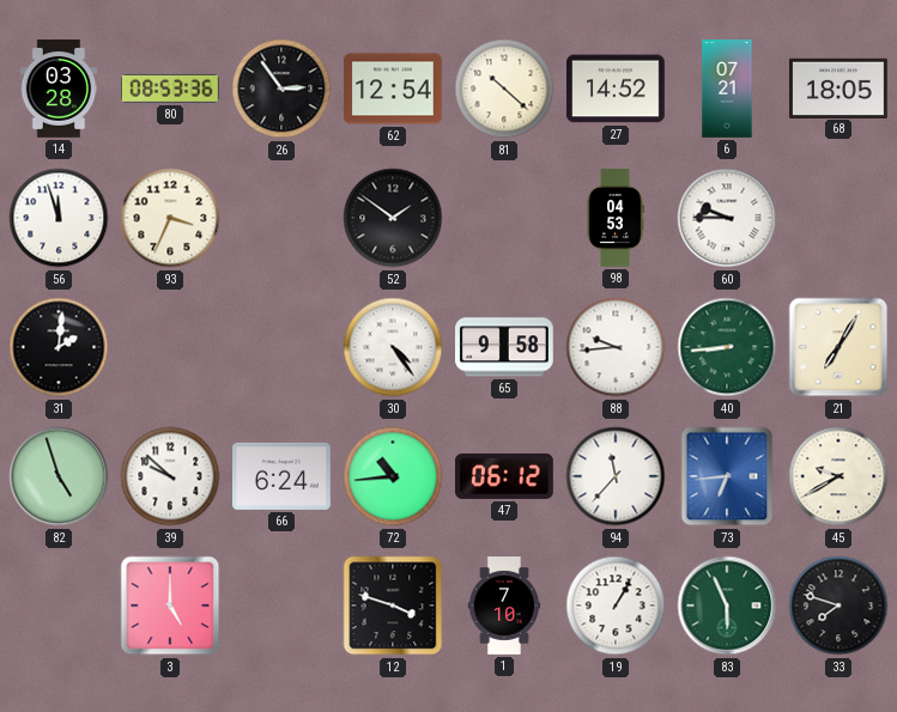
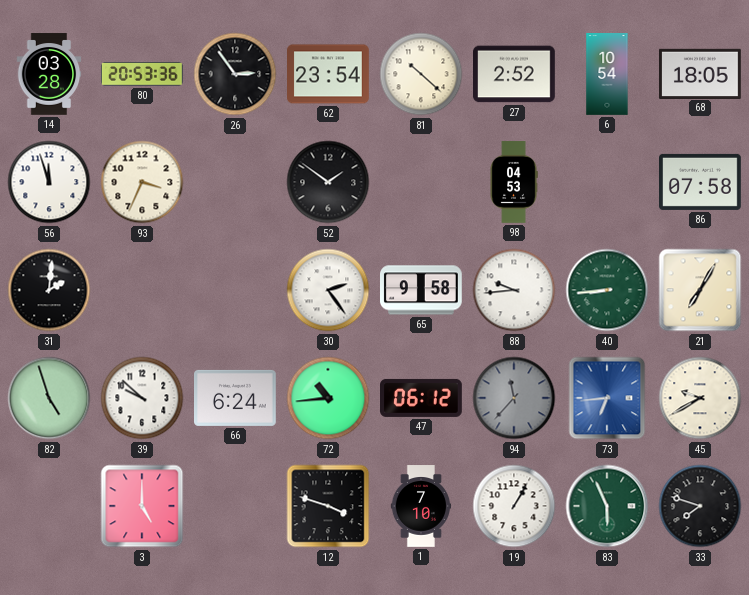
80: 08:53 -> 20:53
62: 12:54 -> 23:54
27: 14:52 -> 2:52
6: 07:21 -> 10:54
60: 9:45 -> none
86: none -> 07:58
30: 4:24 -> 2:24
94 dial: white -> grey
